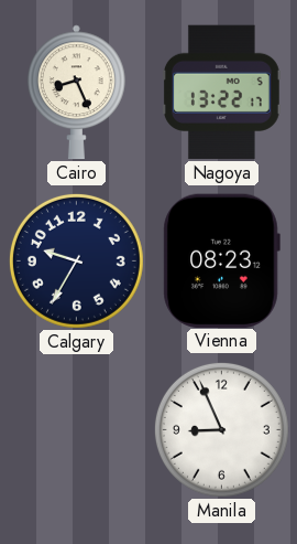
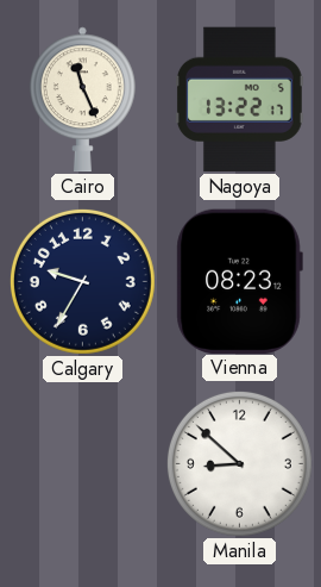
Cairo: 8:26 -> 11:26
Manila: 8:56 -> 8:52
